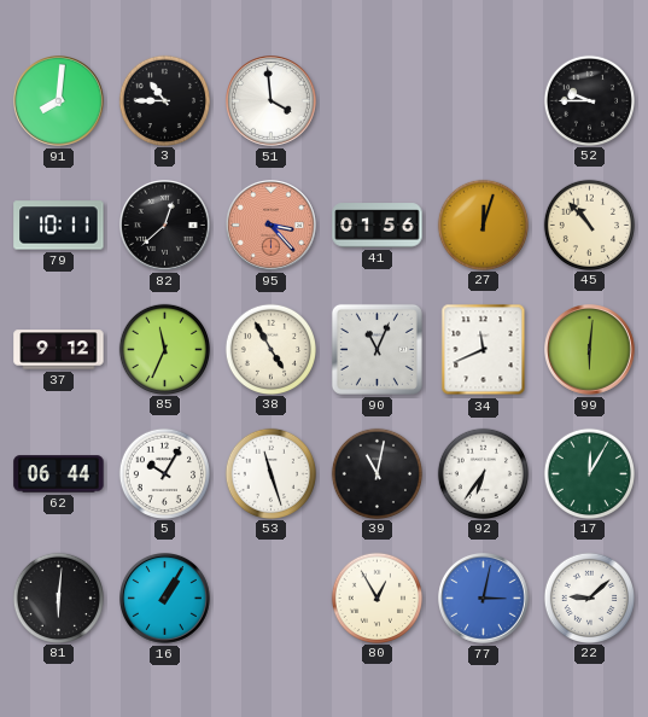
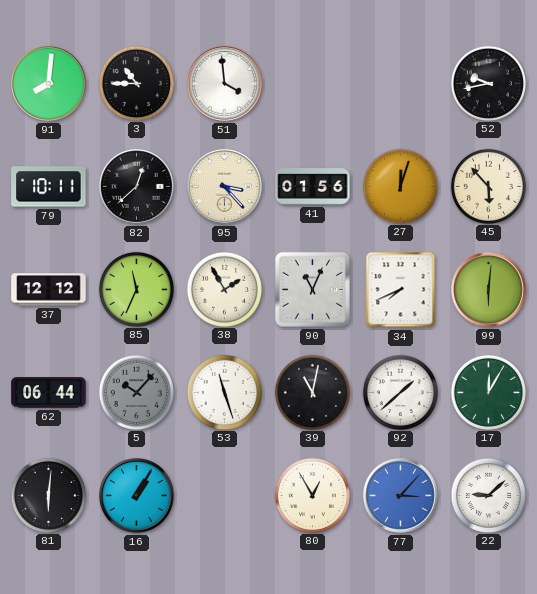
52: 9:45 -> 9:43
95 dial: salmon -> cream
45: 10:53 -> 5:53
37: 9:12 -> 12:12
38: 4:55 -> 1:55
34: 11:41 -> 7:41
5: 10:05 -> 10:07
5 dial: white -> grey
92: 6:36 -> 1:38
77: 3:02 -> 3:07
